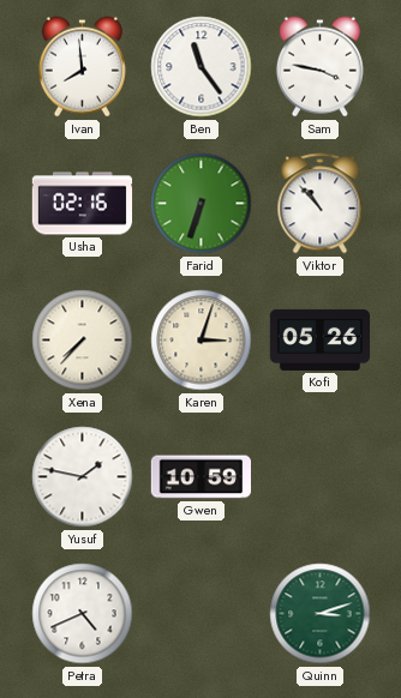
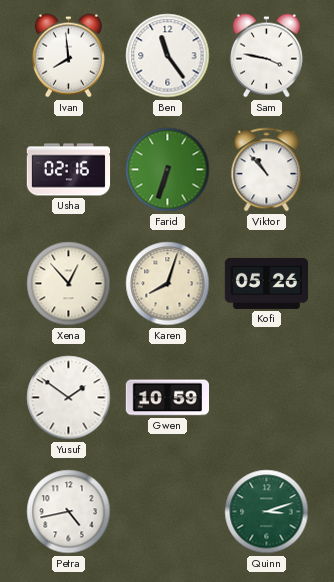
Xena: 7:37 -> 12:53
Karen: 3:03 -> 8:03
Yusuf: 1:47 -> 1:51
Petra: 4:41 -> 4:43
